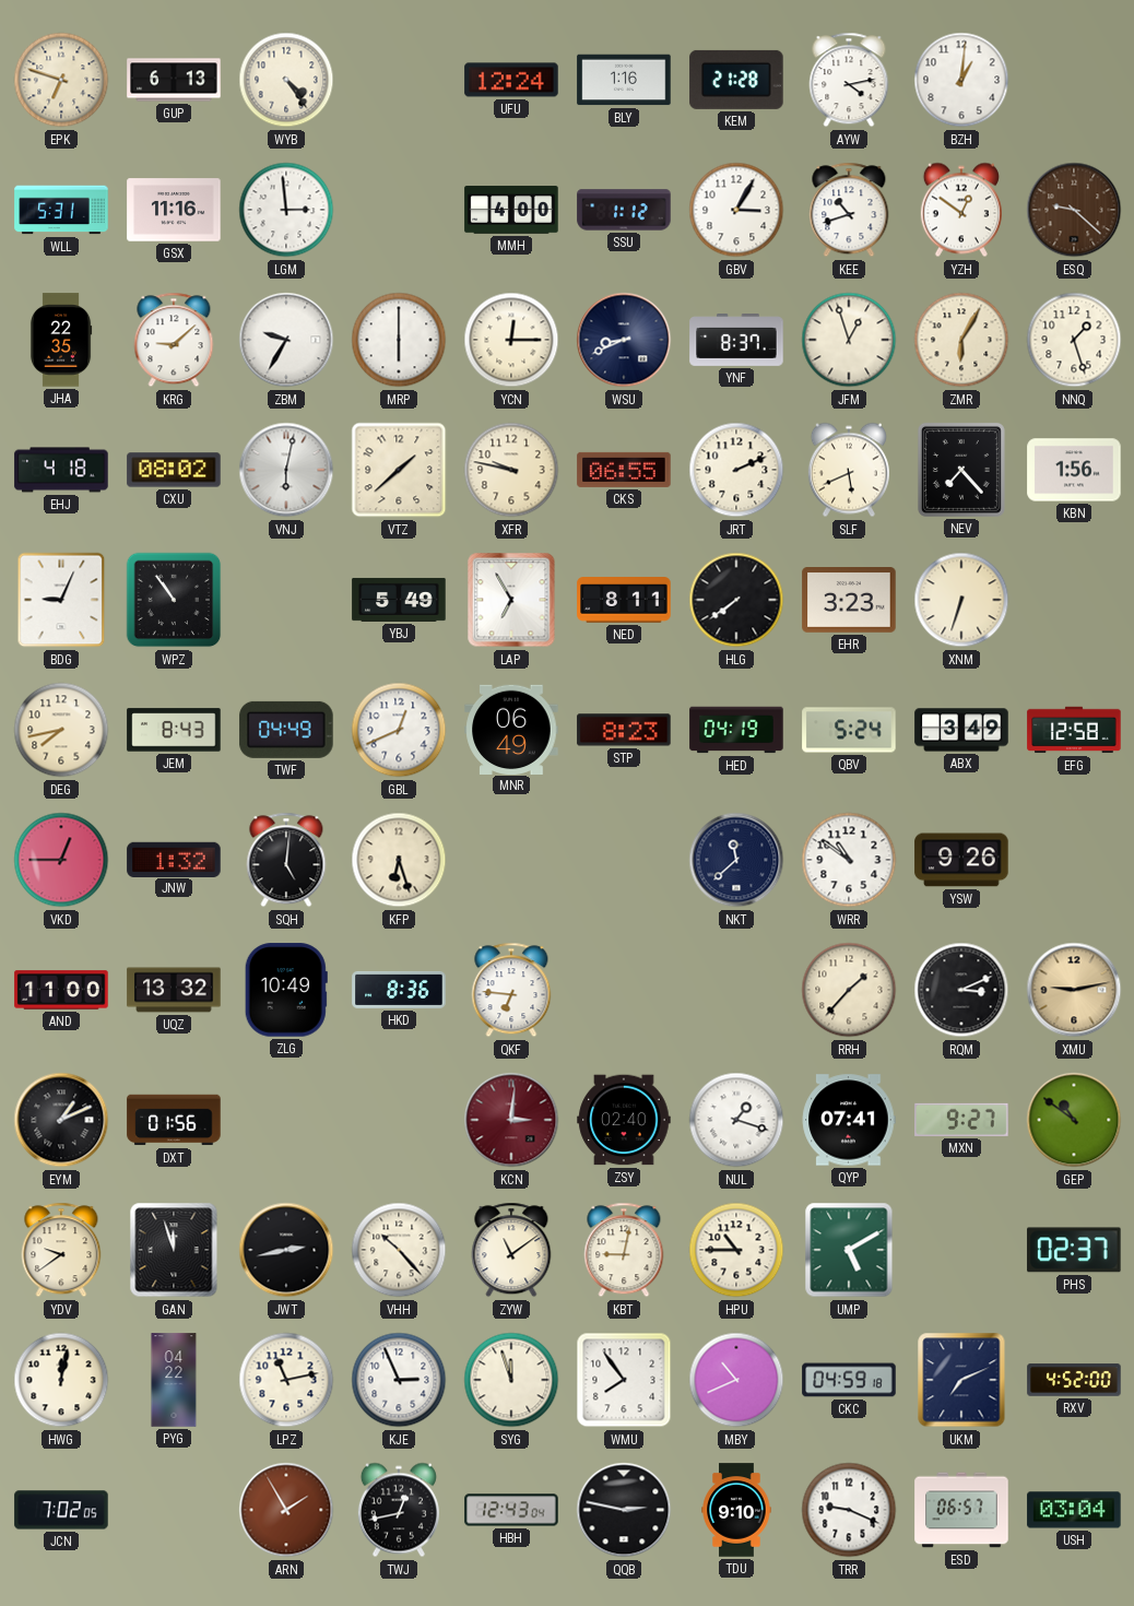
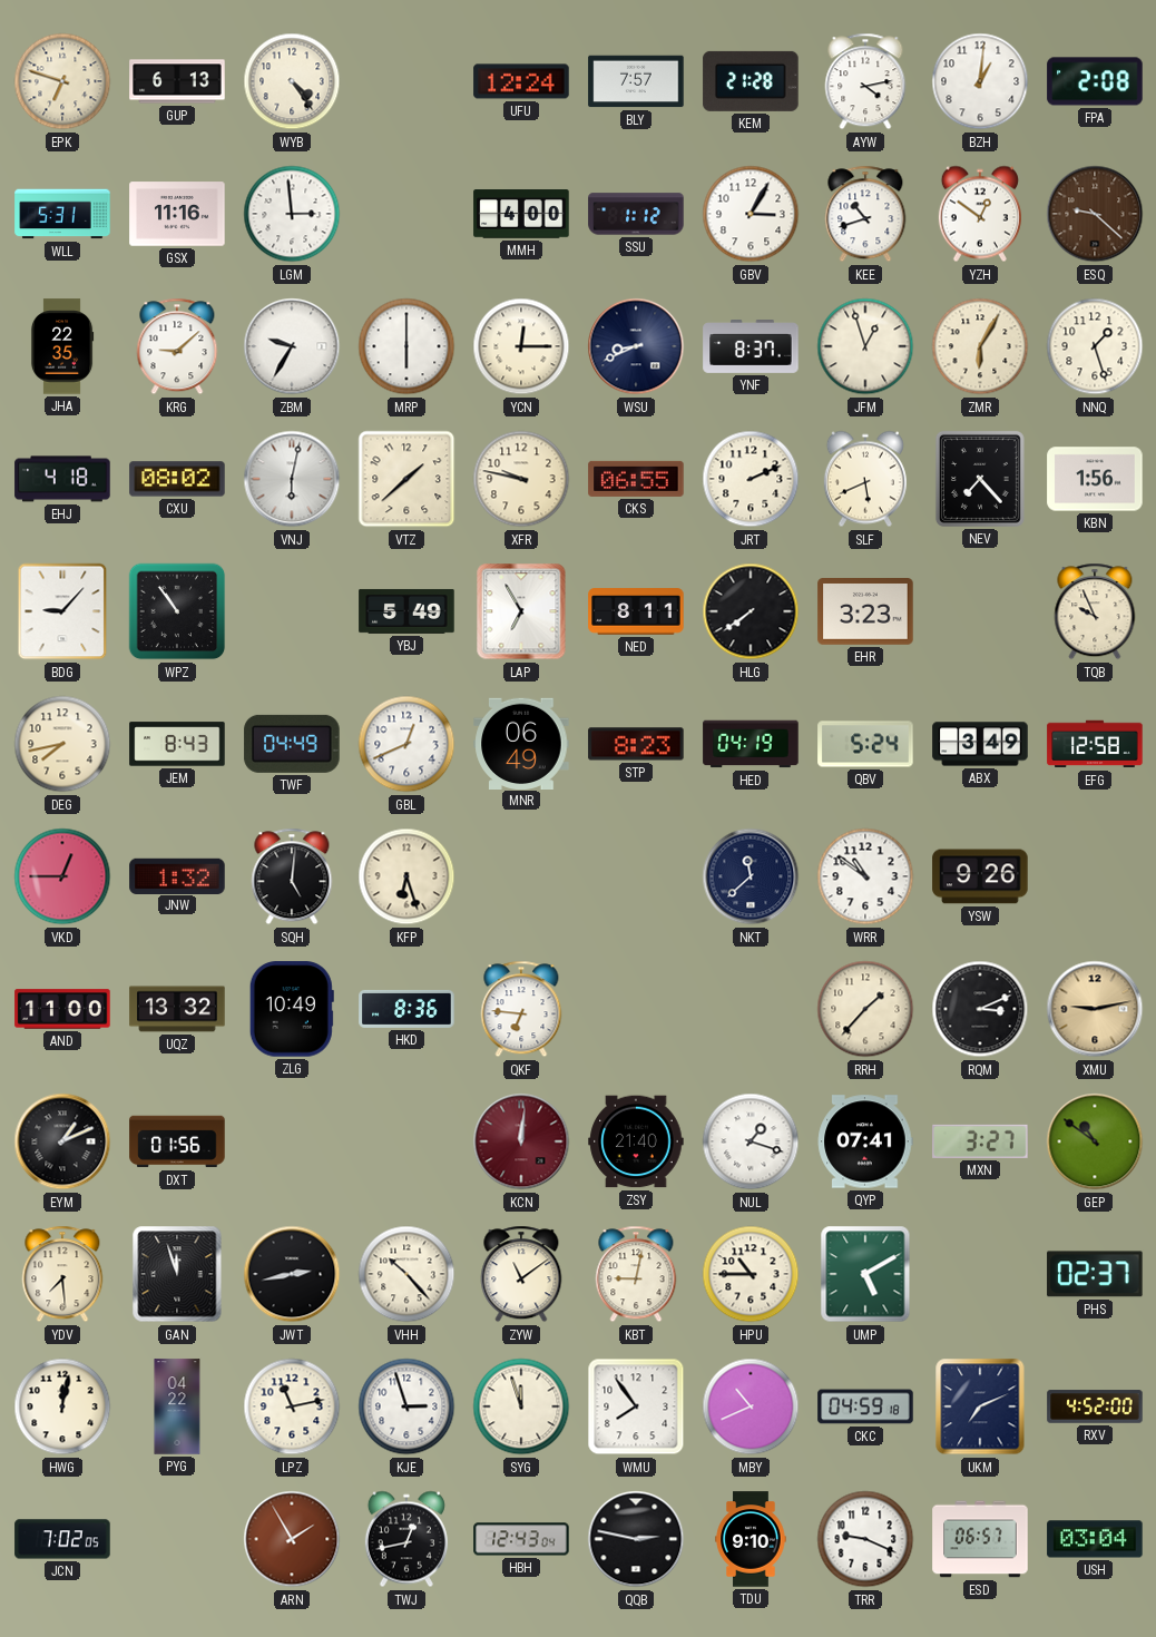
BLY: 1:16 -> 7:57
FPA: none -> 2:08
BDG: 9:04 -> 9:07
XNM: 6:33 -> none
TQB: none -> 9:56
KCN: 3:01 -> 12:01
ZSY: 02:40 -> 21:40
MXN: 9:27 -> 3:27
YDV: 9:39 -> 7:29
KJE: 2:56 -> 2:57
